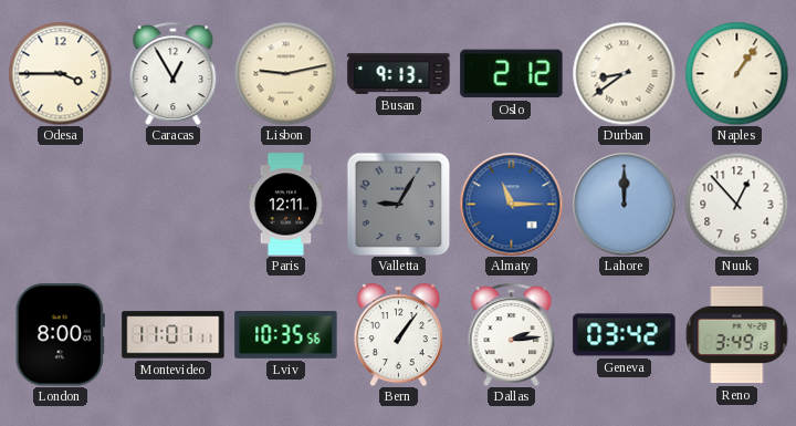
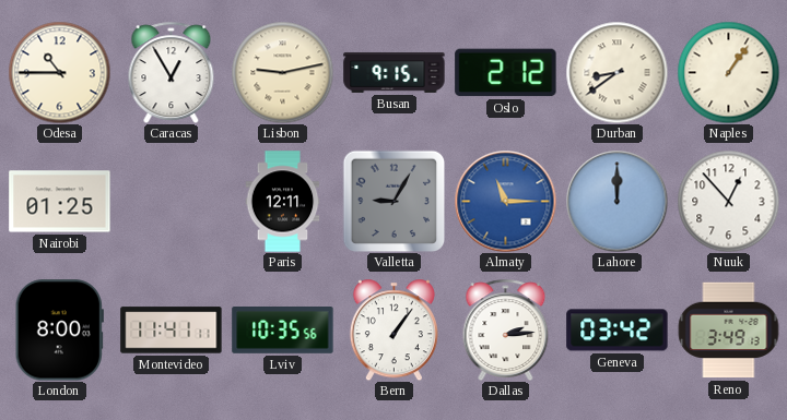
Odesa: 3:45 -> 10:45
Busan: 9:13 -> 9:15
Nairobi: none -> 01:25
Montevideo: 11:01 -> 11:41
